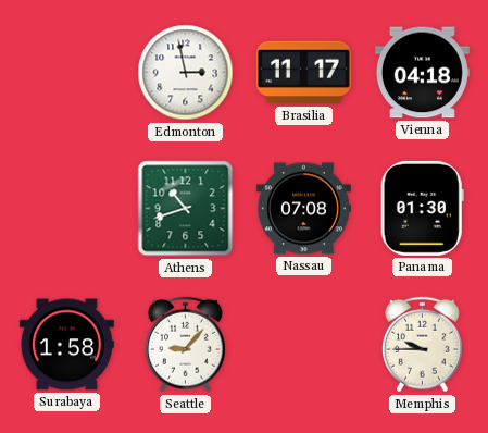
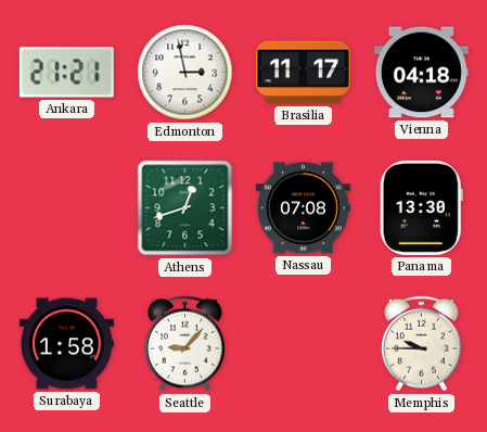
Ankara: none -> 21:21
Athens: 10:42 -> 12:42
Panama: 01:30 -> 13:30
